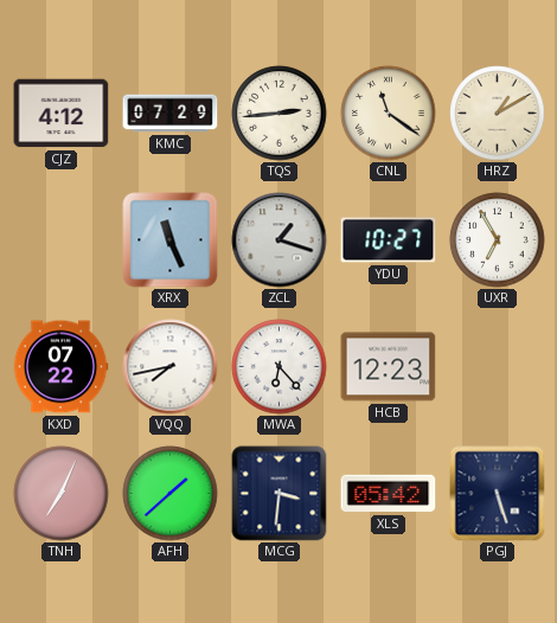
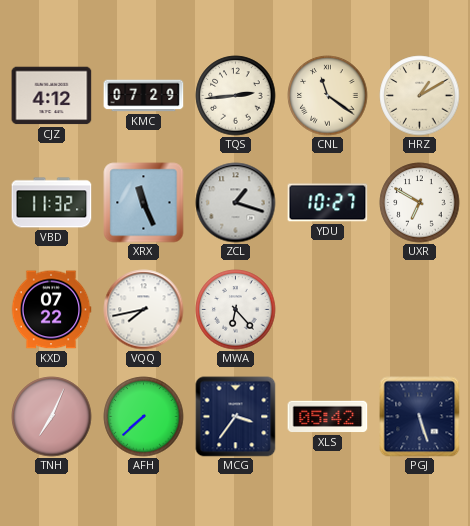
VBD: none -> 11:32
UXR: 6:55 -> 6:50
HCB: 12:23 -> none
AFH: 1:38 -> 7:38
MCG: 3:31 -> 3:36
